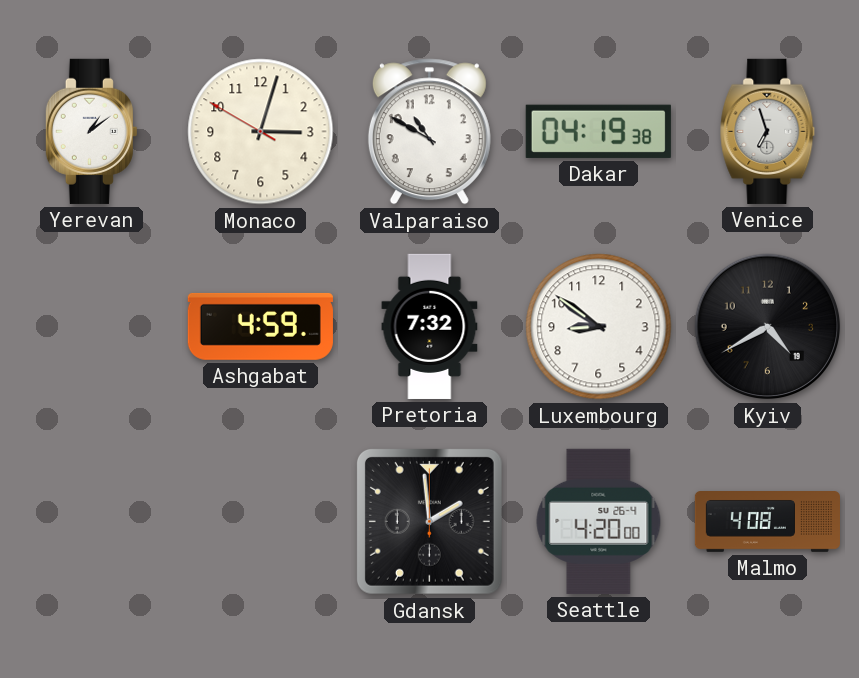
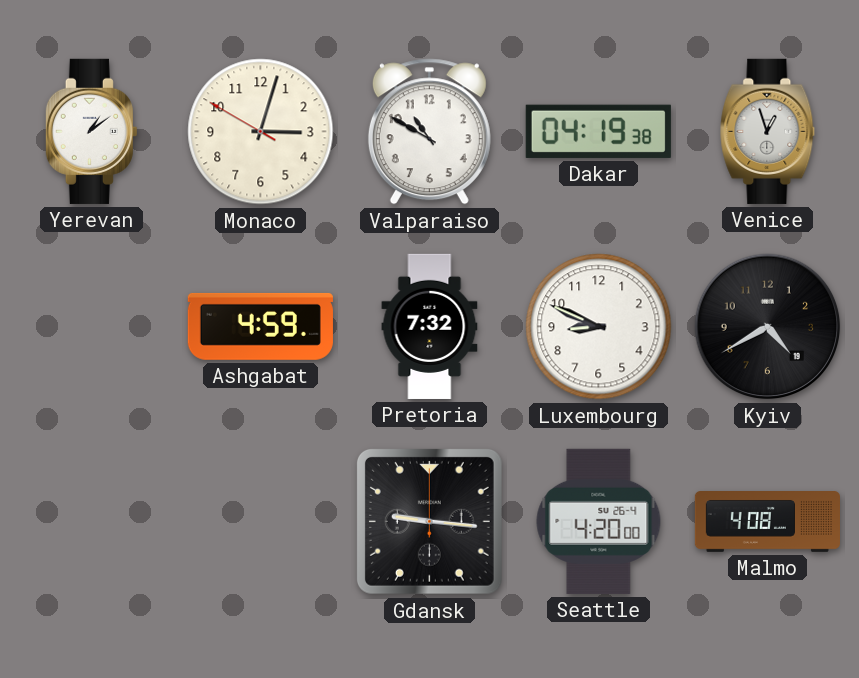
Venice: 6:57 -> 12:57
Luxembourg: 8:51 -> 8:49
Gdansk: 1:59 -> 9:16
